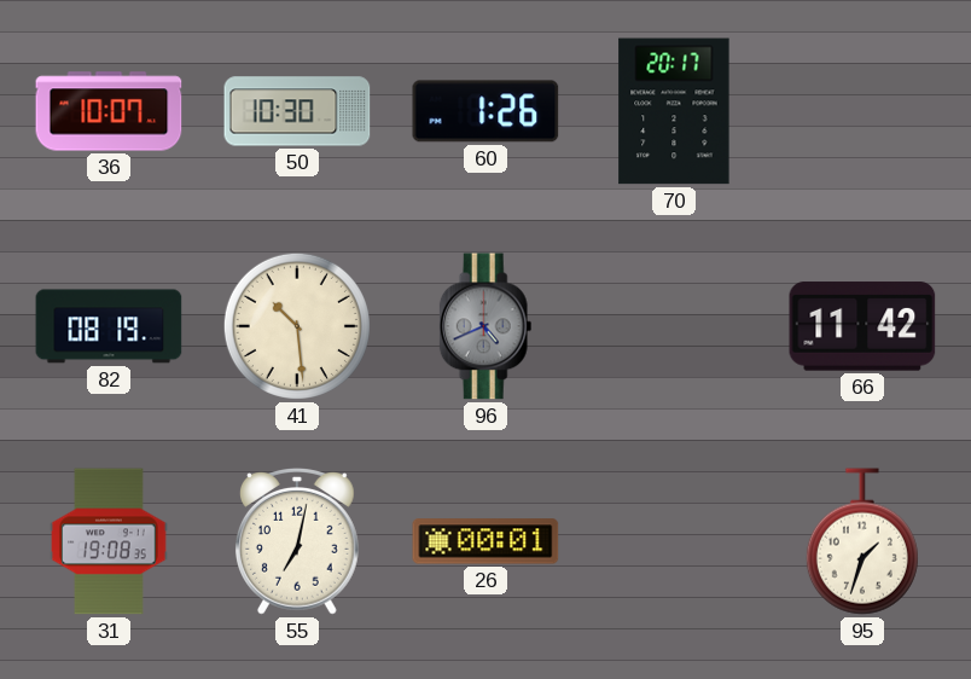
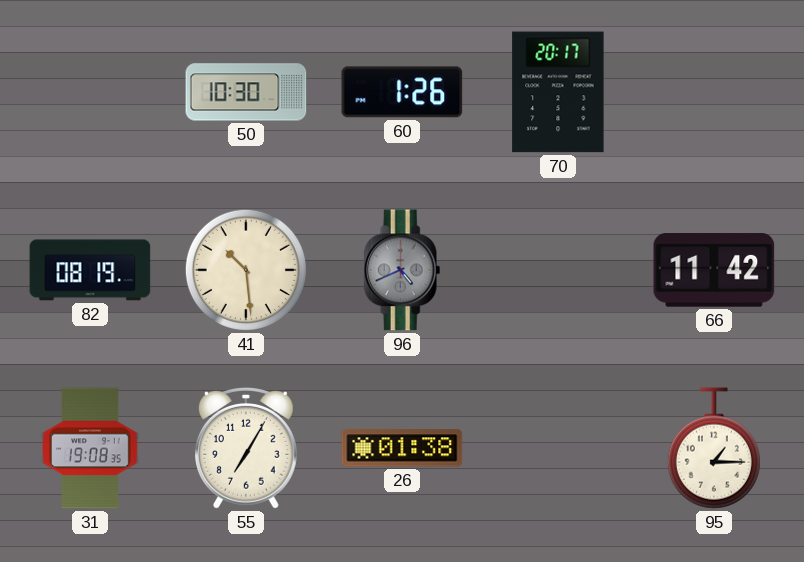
36: 10:07 -> none
55: 7:02 -> 7:05
26: 00:01 -> 01:38
95: 1:33 -> 1:15
